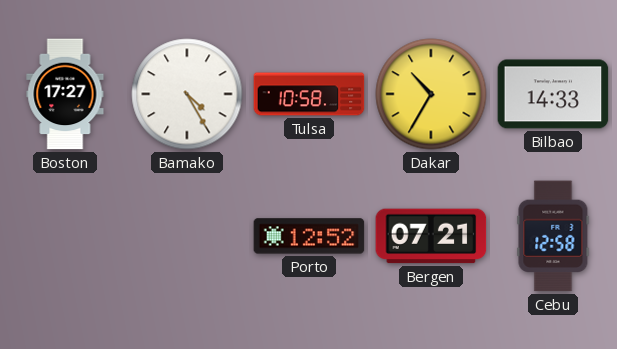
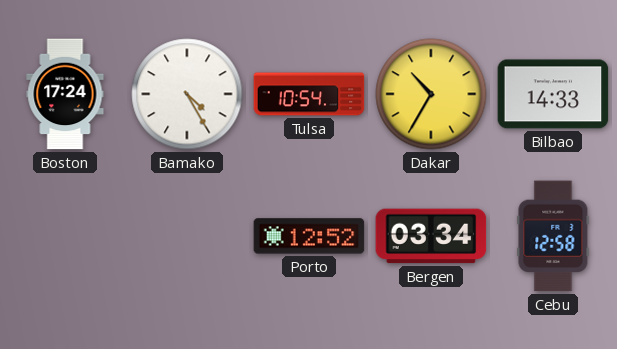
Boston: 17:27 -> 17:24
Tulsa: 10:58 -> 10:54
Bergen: 07:21 -> 03:34
